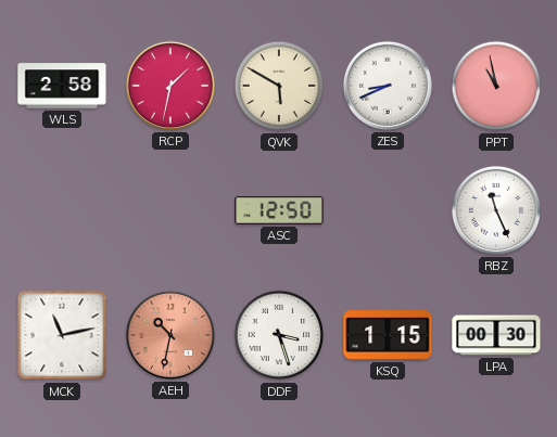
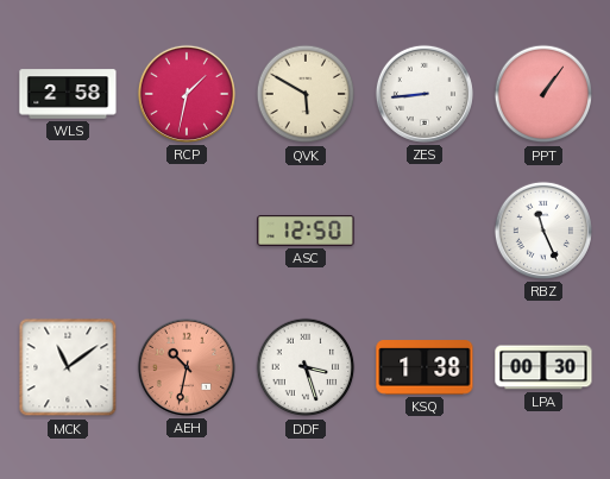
ZES: 8:41 -> 8:44
PPT: 10:58 -> 1:06
MCK: 11:13 -> 11:09
KSQ: 1:15 -> 1:38
